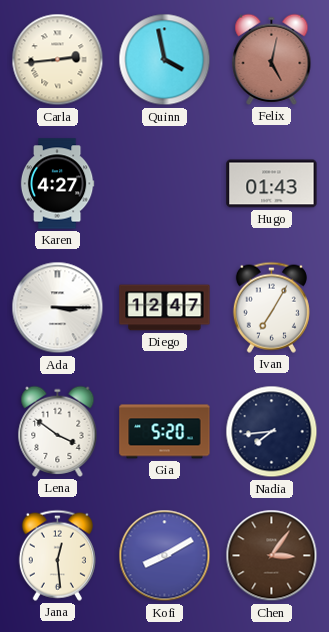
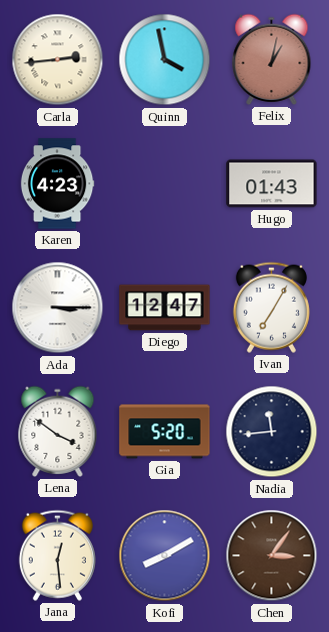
Felix: 5:02 -> 1:02
Karen: 4:27 -> 4:23
Nadia: 7:44 -> 11:44
